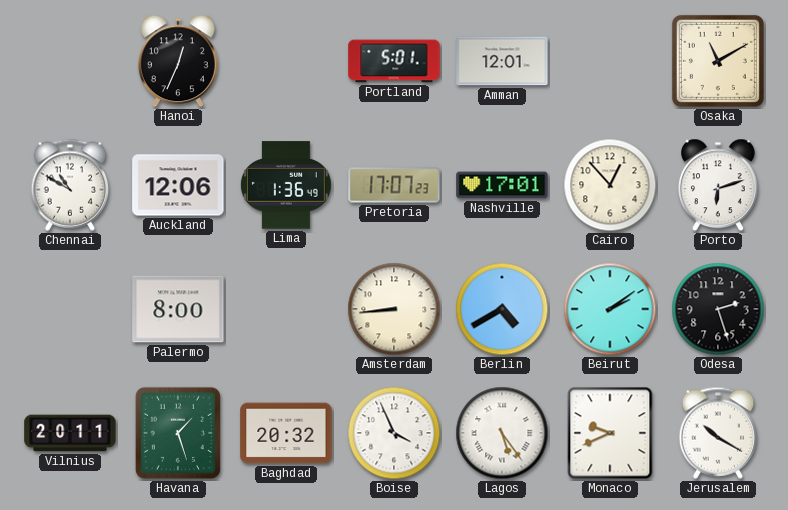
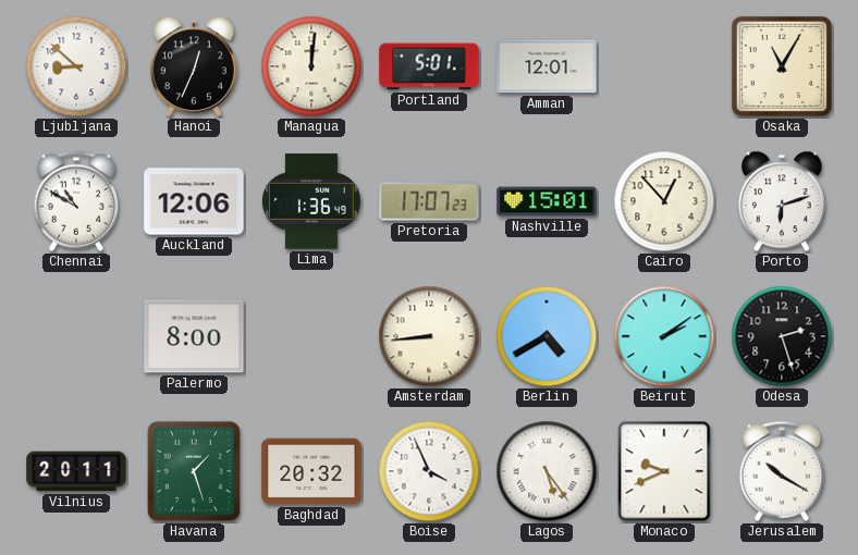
Ljubljana: none -> 8:52
Managua: none -> 12:01
Osaka: 11:10 -> 11:05
Nashville: 17:01 -> 15:01
